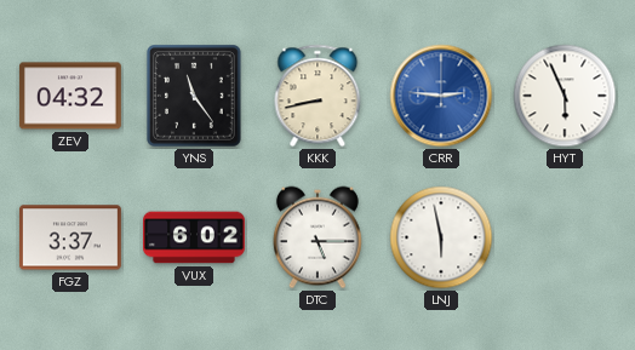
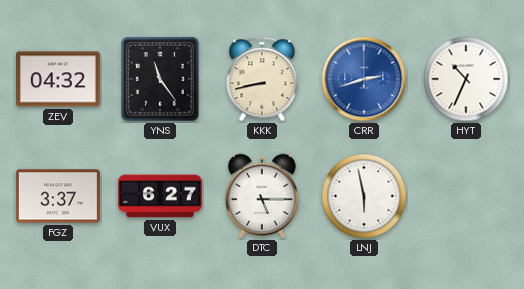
CRR: 2:46 -> 2:42
HYT: 5:56 -> 10:34
VUX: 6:02 -> 6:27
